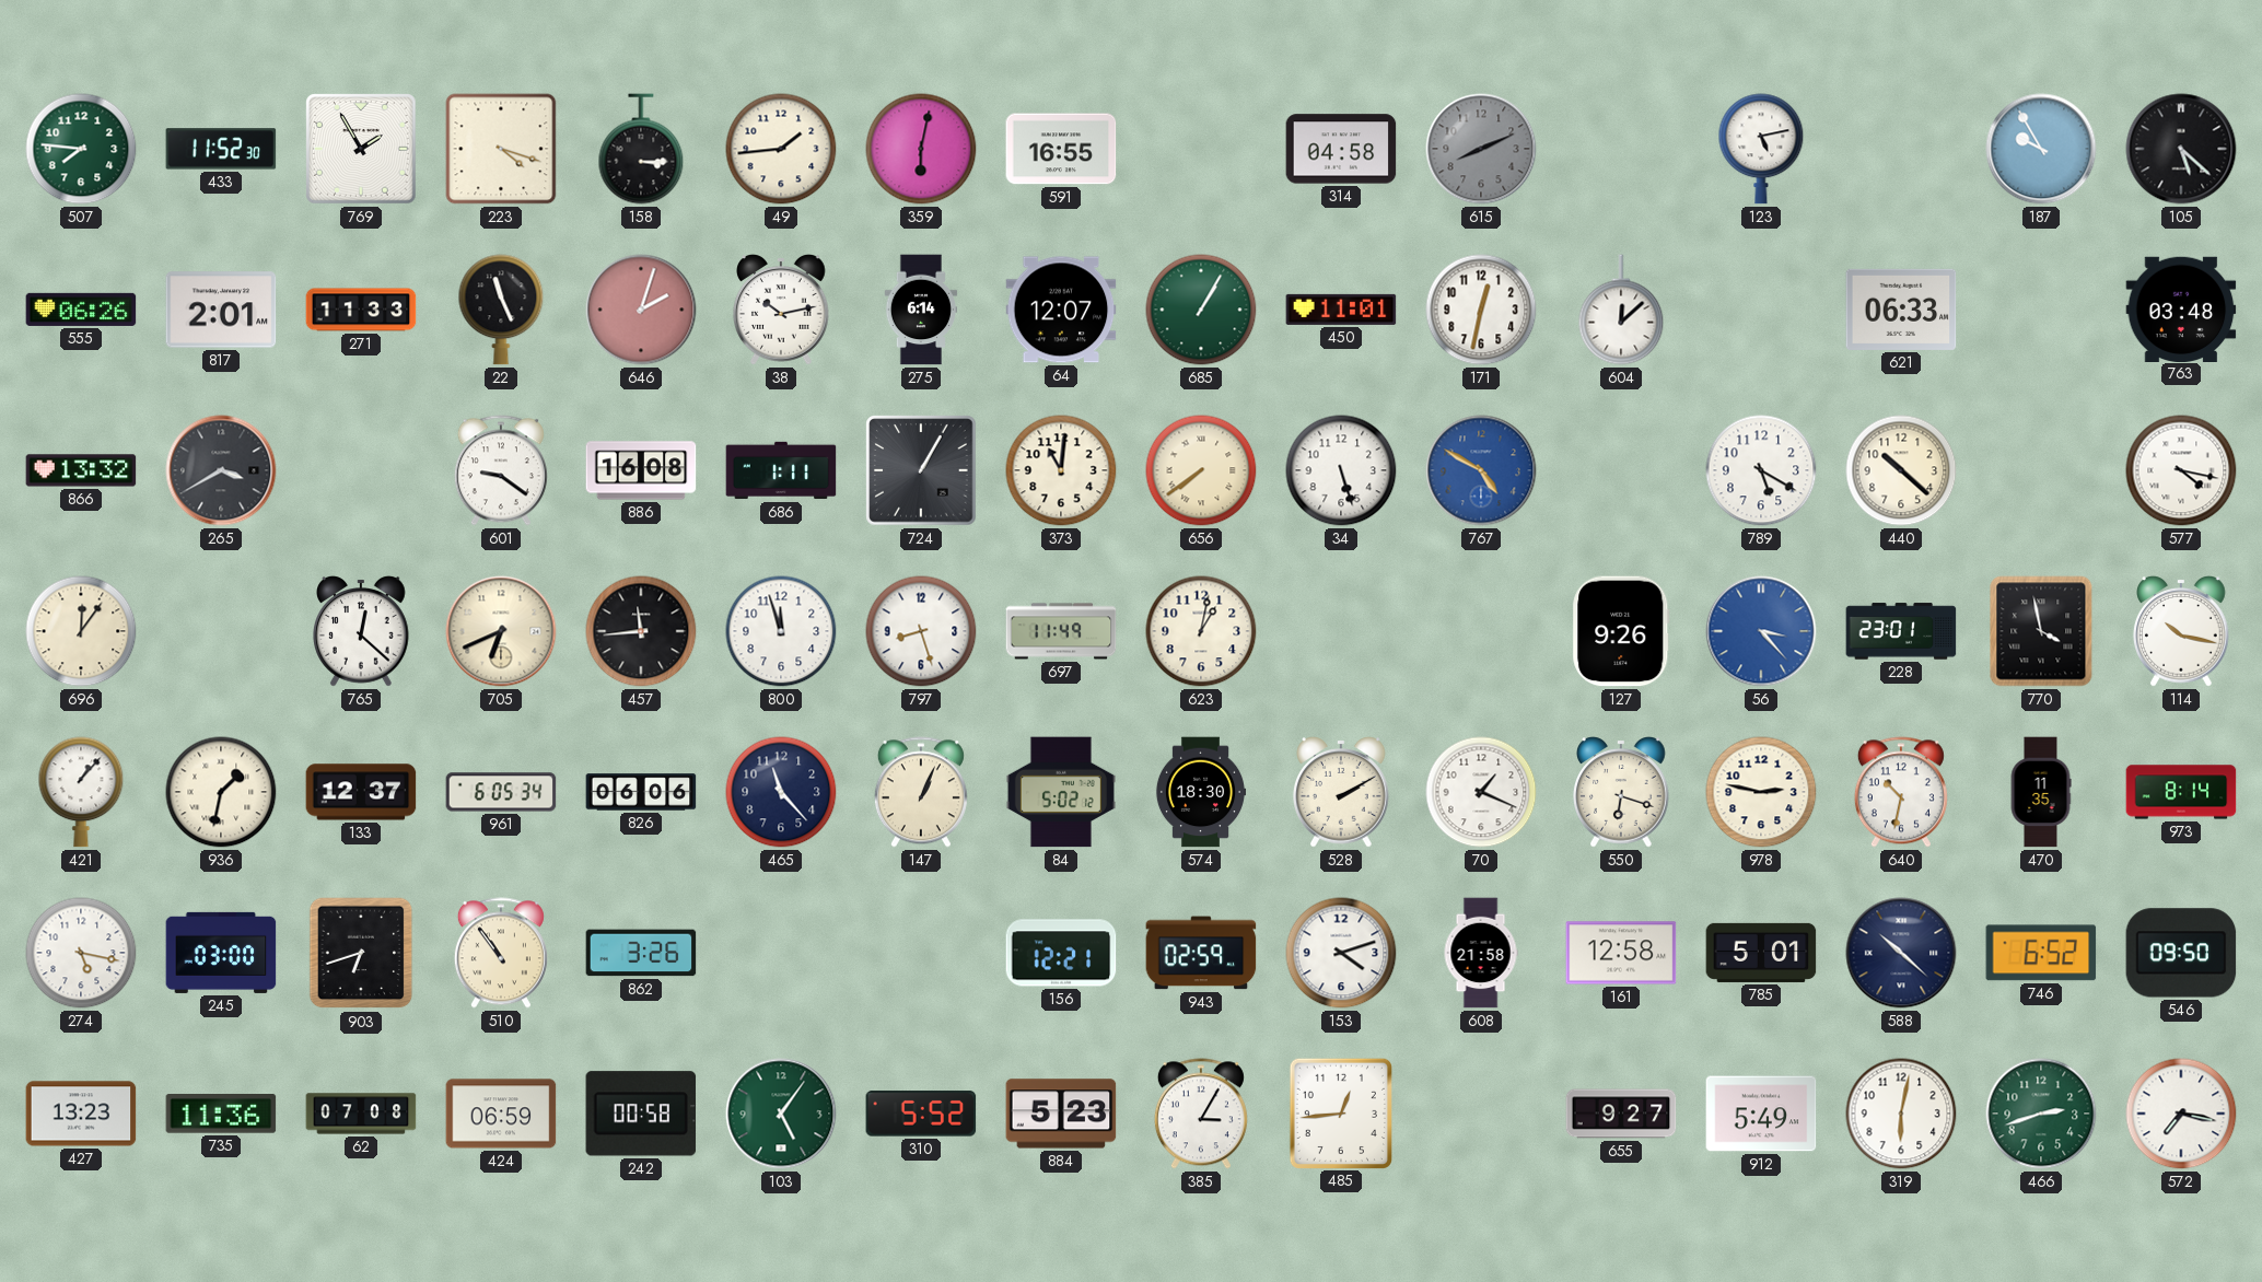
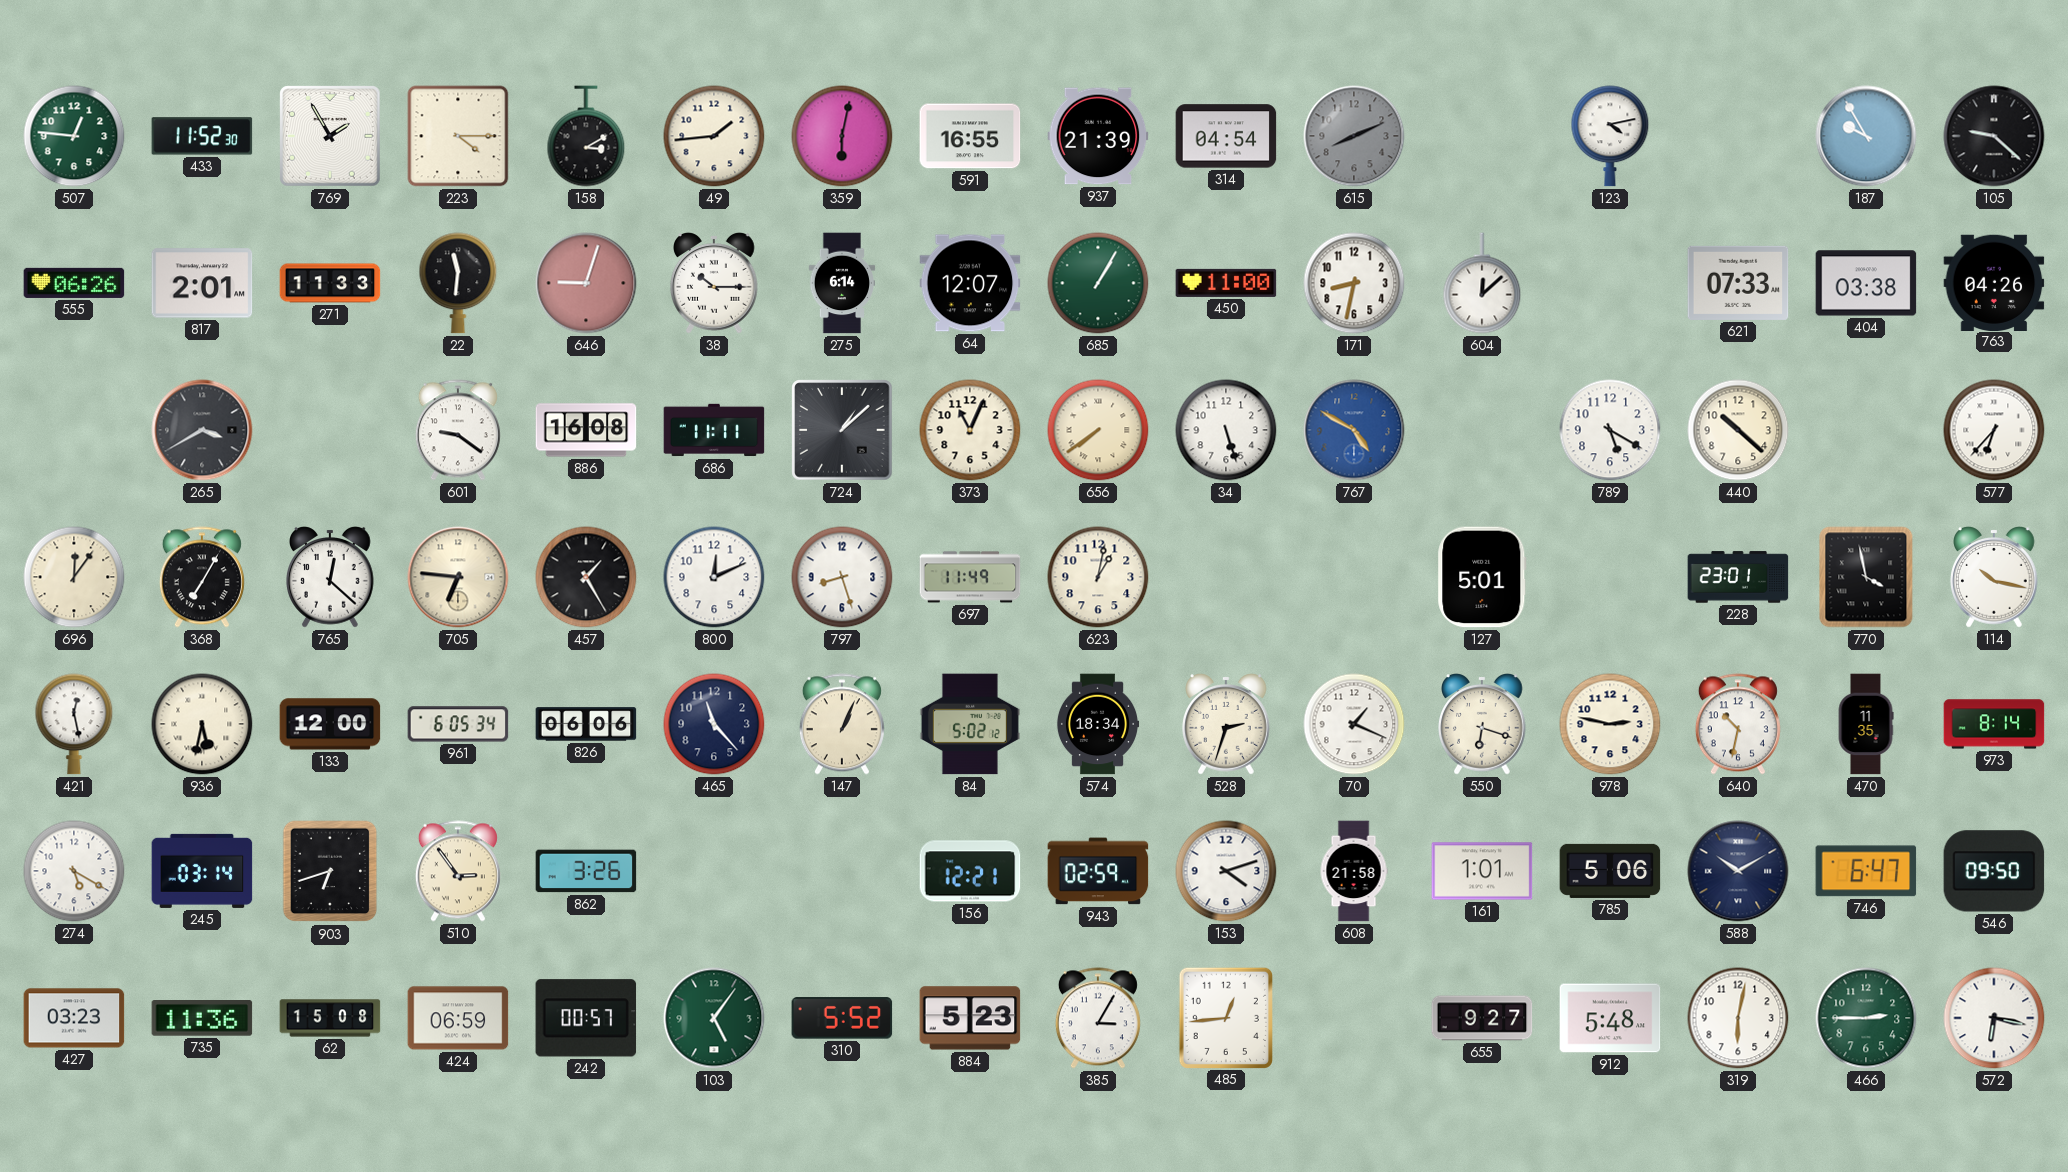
507: 7:46 -> 12:46
223: 4:18 -> 4:15
158: 3:15 -> 3:10
937: none -> 21:39
314: 04:58 -> 04:54
123: 5:13 -> 4:13
105: 5:22 -> 9:22
22: 11:26 -> 11:31
646: 2:03 -> 9:03
38: 10:13 -> 10:15
450: 11:01 -> 11:00
171: 12:32 -> 8:32
621: 06:33 -> 07:33
404: none -> 03:38
763: 03:48 -> 04:26
866: 13:32 -> none
686: 1:11 -> 11:11
724: 1:05 -> 1:08
373: 11:01 -> 11:04
577: 4:17 -> 6:37
368: none -> 7:05
705: 6:41 -> 6:46
457: 11:44 -> 1:25
800: 11:57 -> 12:11
127: 9:26 -> 5:01
56: 3:23 -> none
421: 1:07 -> 12:28
936: 1:32 -> 5:32
133: 12:37 -> 12:00
574: 18:30 -> 18:34
528: 2:10 -> 2:33
274: 5:17 -> 5:20
245: 03:00 -> 03:14
510: 10:54 -> 2:54
161: 12:58 -> 1:01
785: 5:01 -> 5:06
588: 10:22 -> 10:10
746: 6:52 -> 6:47
427: 13:23 -> 03:23
62: 07:08 -> 15:08
242: 00:58 -> 00:57
912: 5:49 -> 5:48
466: 2:42 -> 2:45
572: 7:17 -> 6:17
